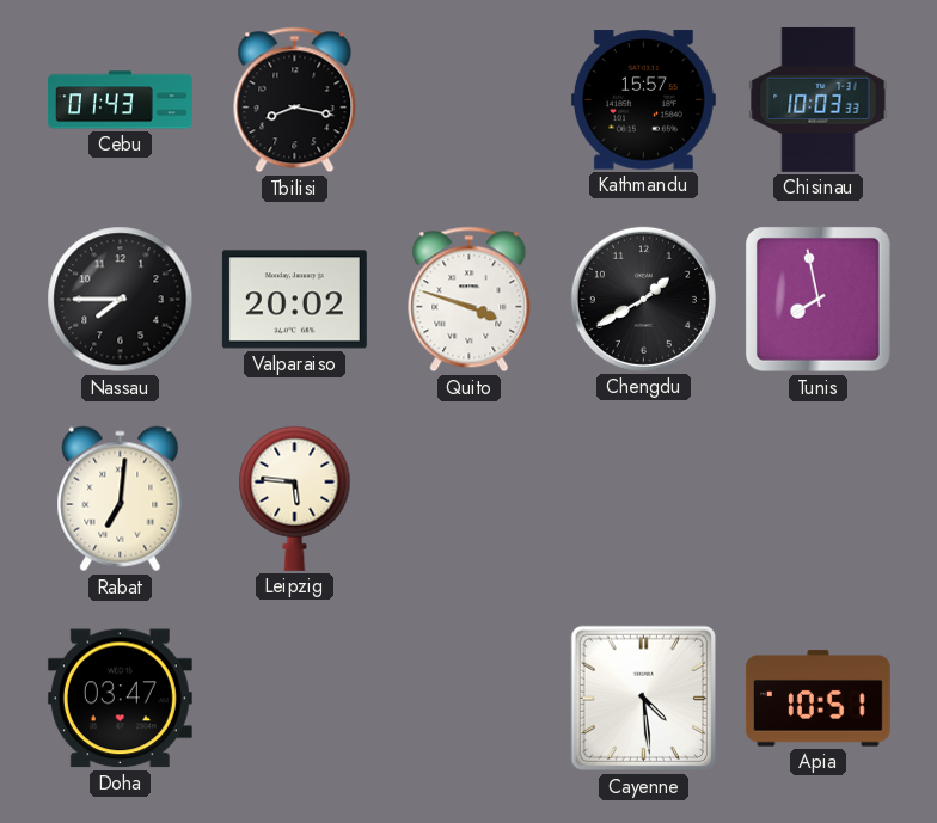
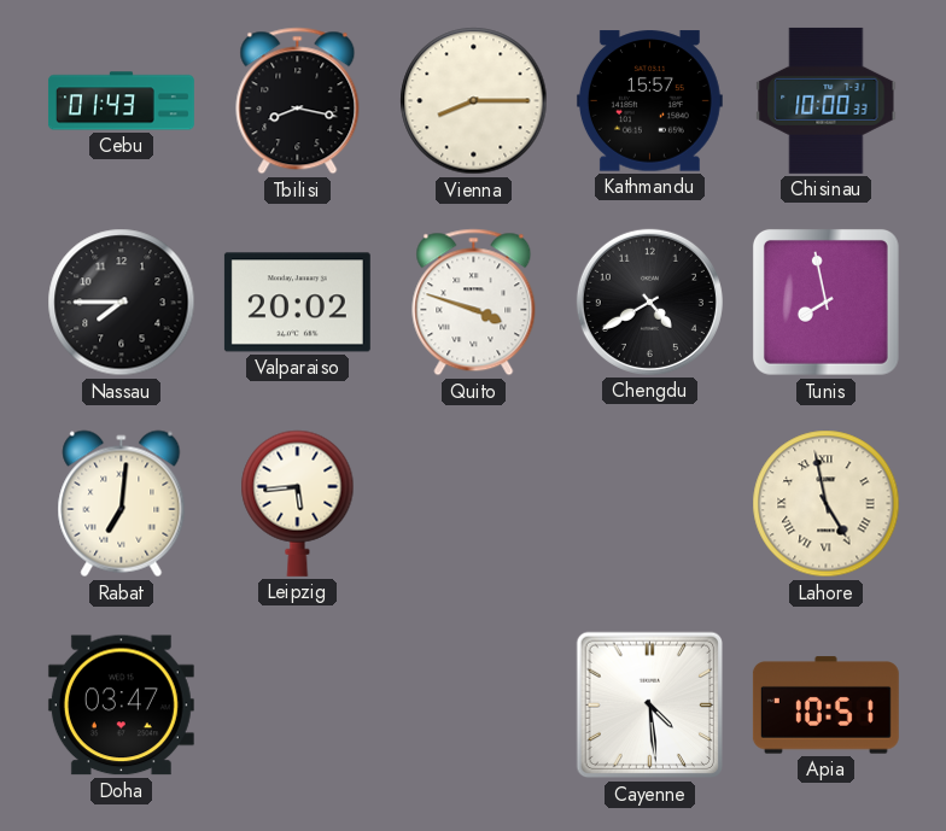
Vienna: none -> 8:15
Chisinau: 10:03 -> 10:00
Chengdu: 1:40 -> 4:40
Leipzig: 5:46 -> 5:44
Lahore: none -> 4:58
